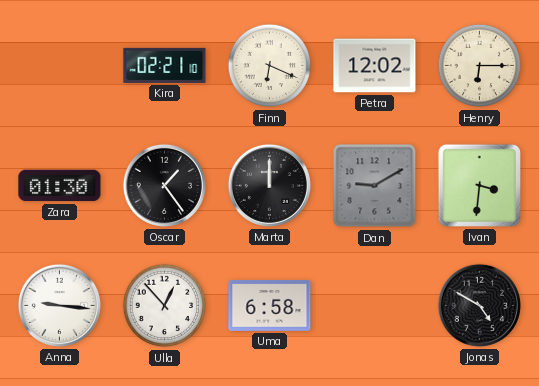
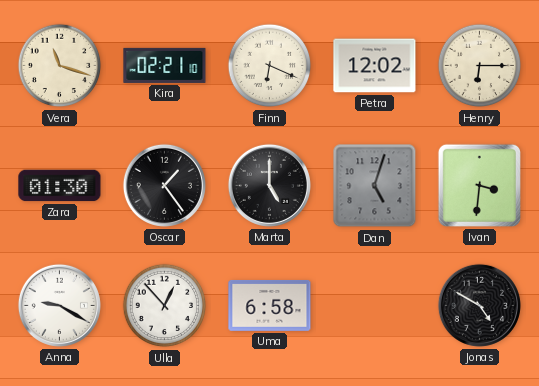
Vera: none -> 11:18
Marta: 12:00 -> 5:00
Dan: 9:10 -> 5:03
Anna: 9:16 -> 9:20
